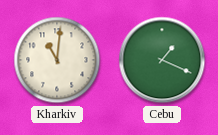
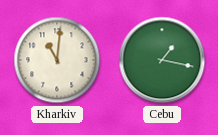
Cebu: 1:19 -> 1:17
